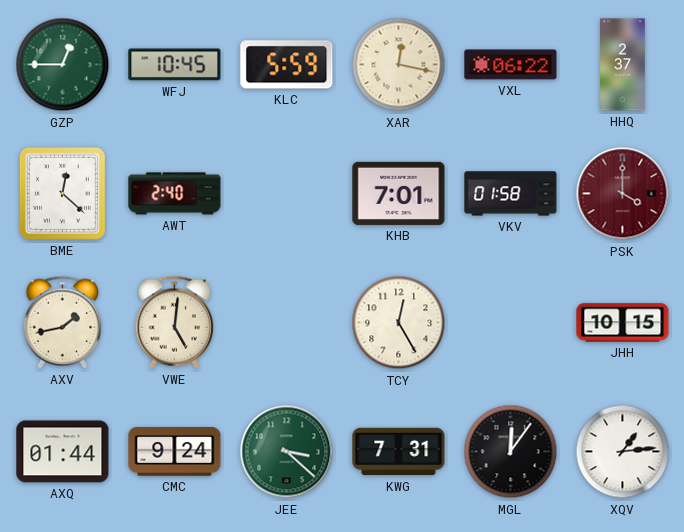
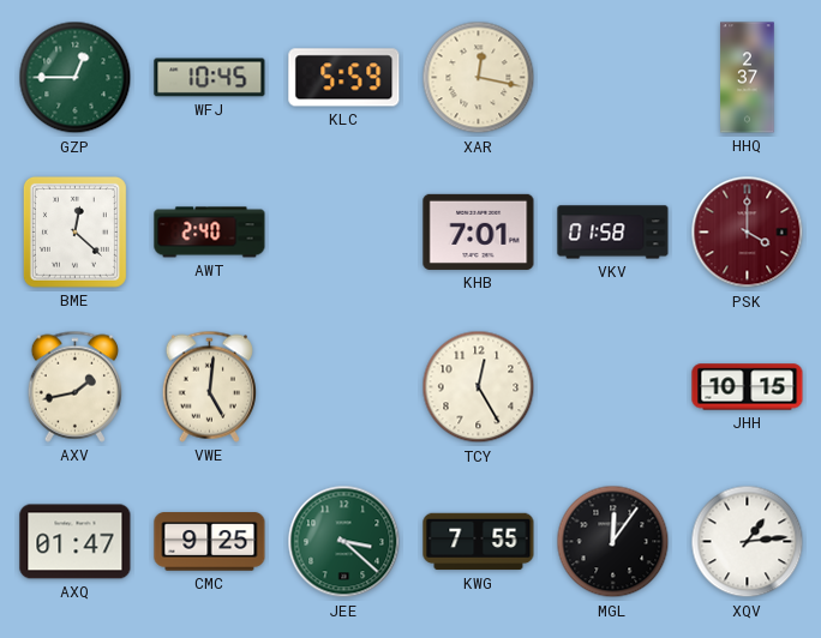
VXL: 06:22 -> none
AXQ: 01:44 -> 01:47
CMC: 9:24 -> 9:25
KWG: 7:31 -> 7:55
